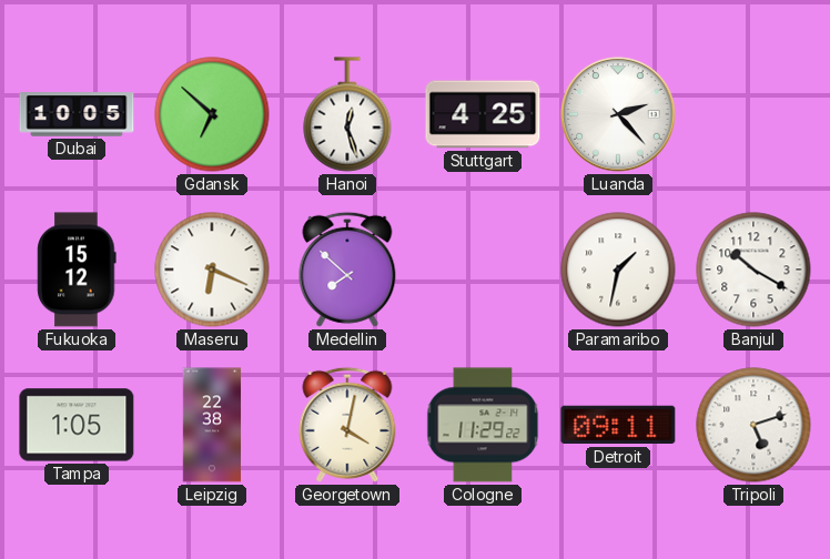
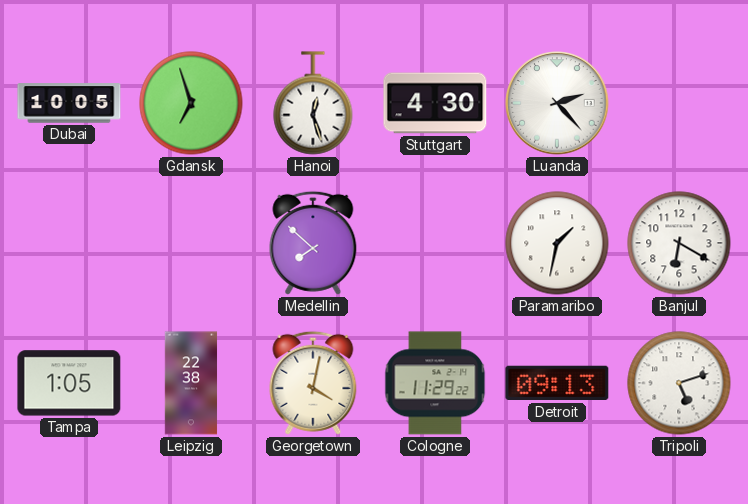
Gdansk: 6:52 -> 6:57
Stuttgart: 4:25 -> 4:30
Fukuoka: 15:12 -> none
Maseru: 6:19 -> none
Banjul: 10:20 -> 6:20
Detroit: 09:11 -> 09:13
